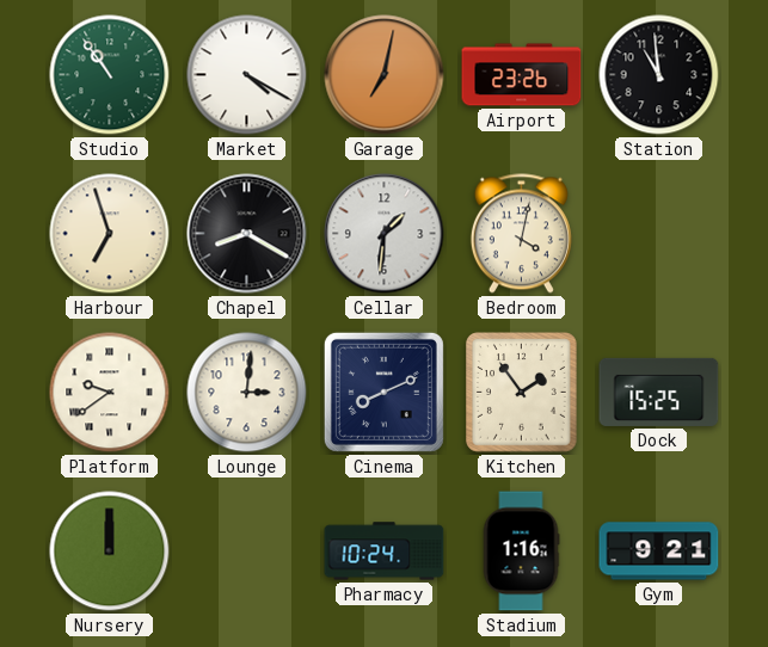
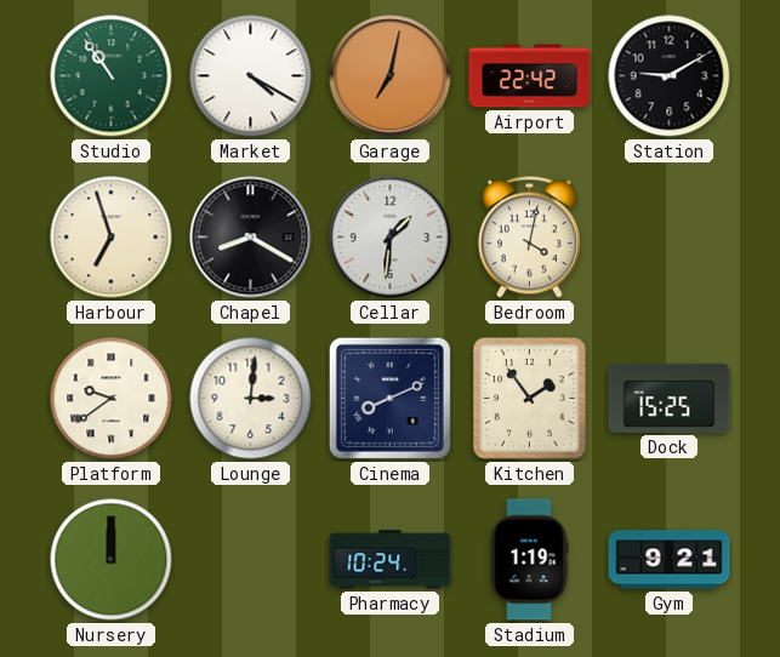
Airport: 23:26 -> 22:42
Station: 10:59 -> 9:10
Stadium: 1:16 -> 1:19
